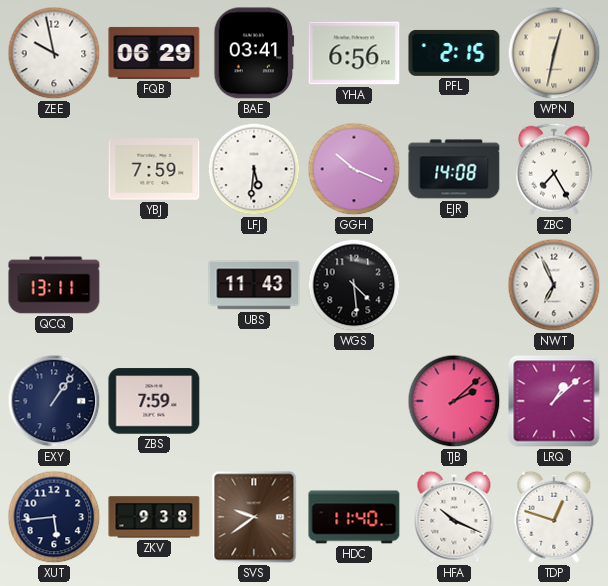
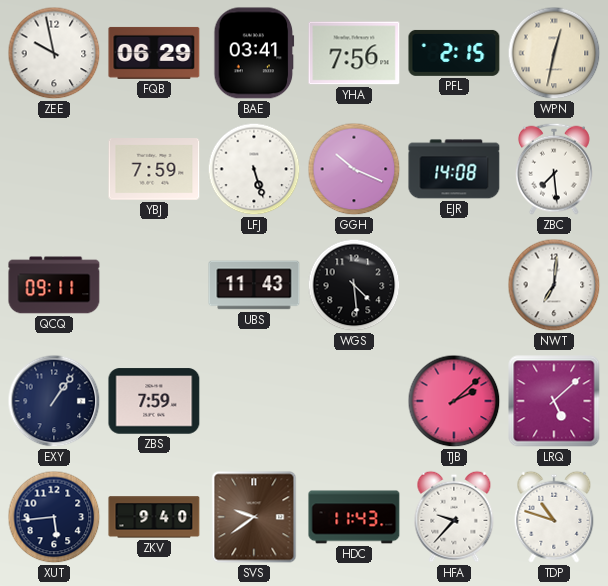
YHA: 6:56 -> 7:56
LFJ: 5:31 -> 5:27
ZBC: 7:25 -> 7:29
QCQ: 13:11 -> 09:11
NWT: 6:56 -> 7:01
LRQ: 1:08 -> 5:08
ZKV: 9:38 -> 9:40
HDC: 11:40 -> 11:43
HFA: 10:19 -> 9:37
TDP: 12:48 -> 10:48
